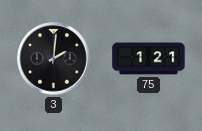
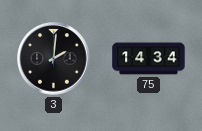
75: 1:21 -> 14:34
